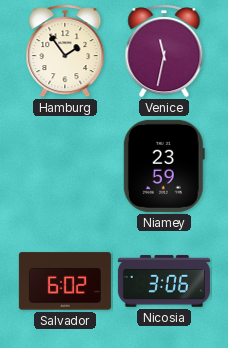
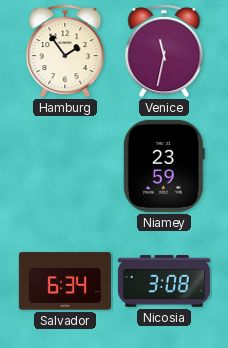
Salvador: 6:02 -> 6:34
Nicosia: 3:06 -> 3:08
